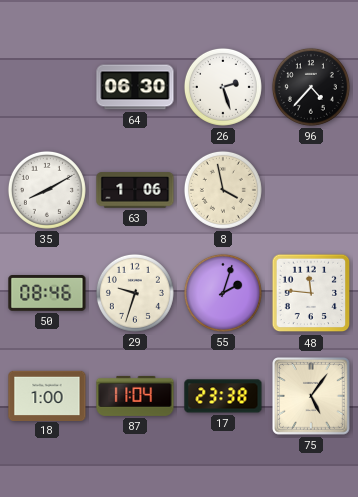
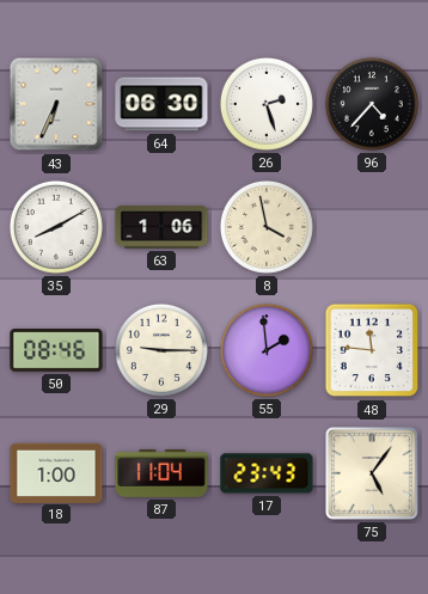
43: none -> 6:34
29: 9:33 -> 9:15
55: 2:03 -> 1:59
17: 23:38 -> 23:43
